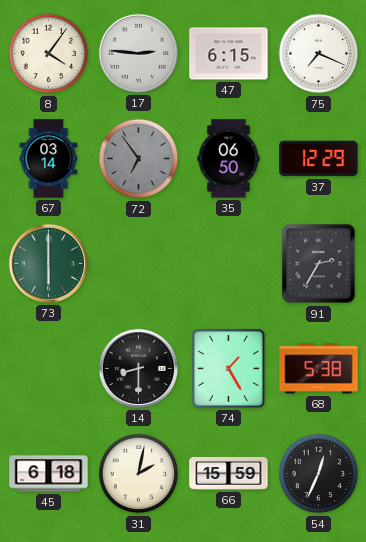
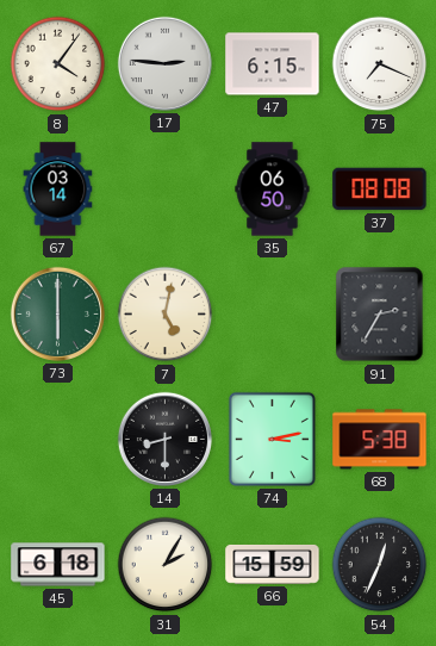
72: 6:54 -> none
37: 12:29 -> 08:08
7: none -> 5:02
74: 1:25 -> 3:13
31: 2:02 -> 2:05
